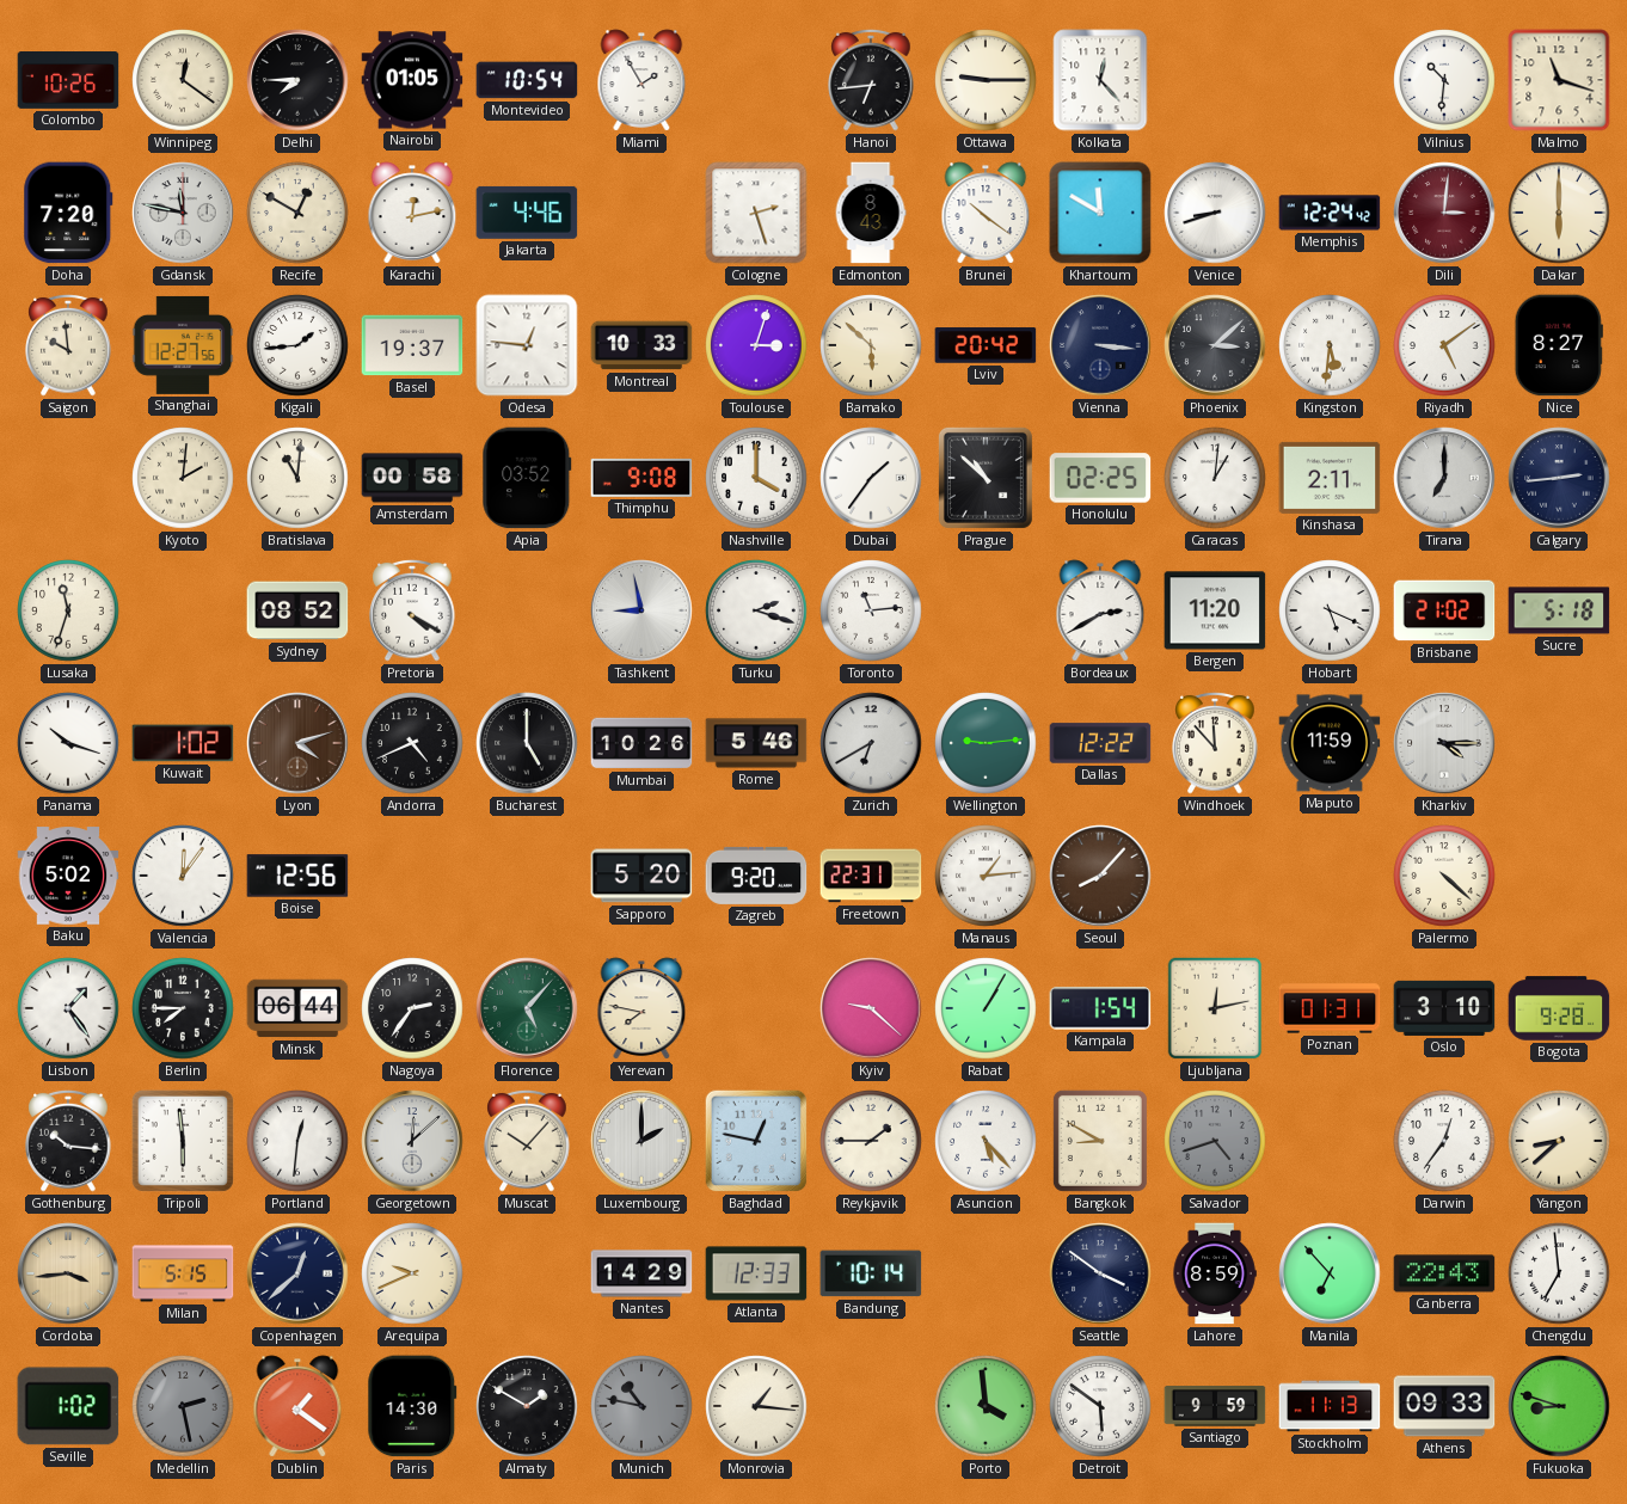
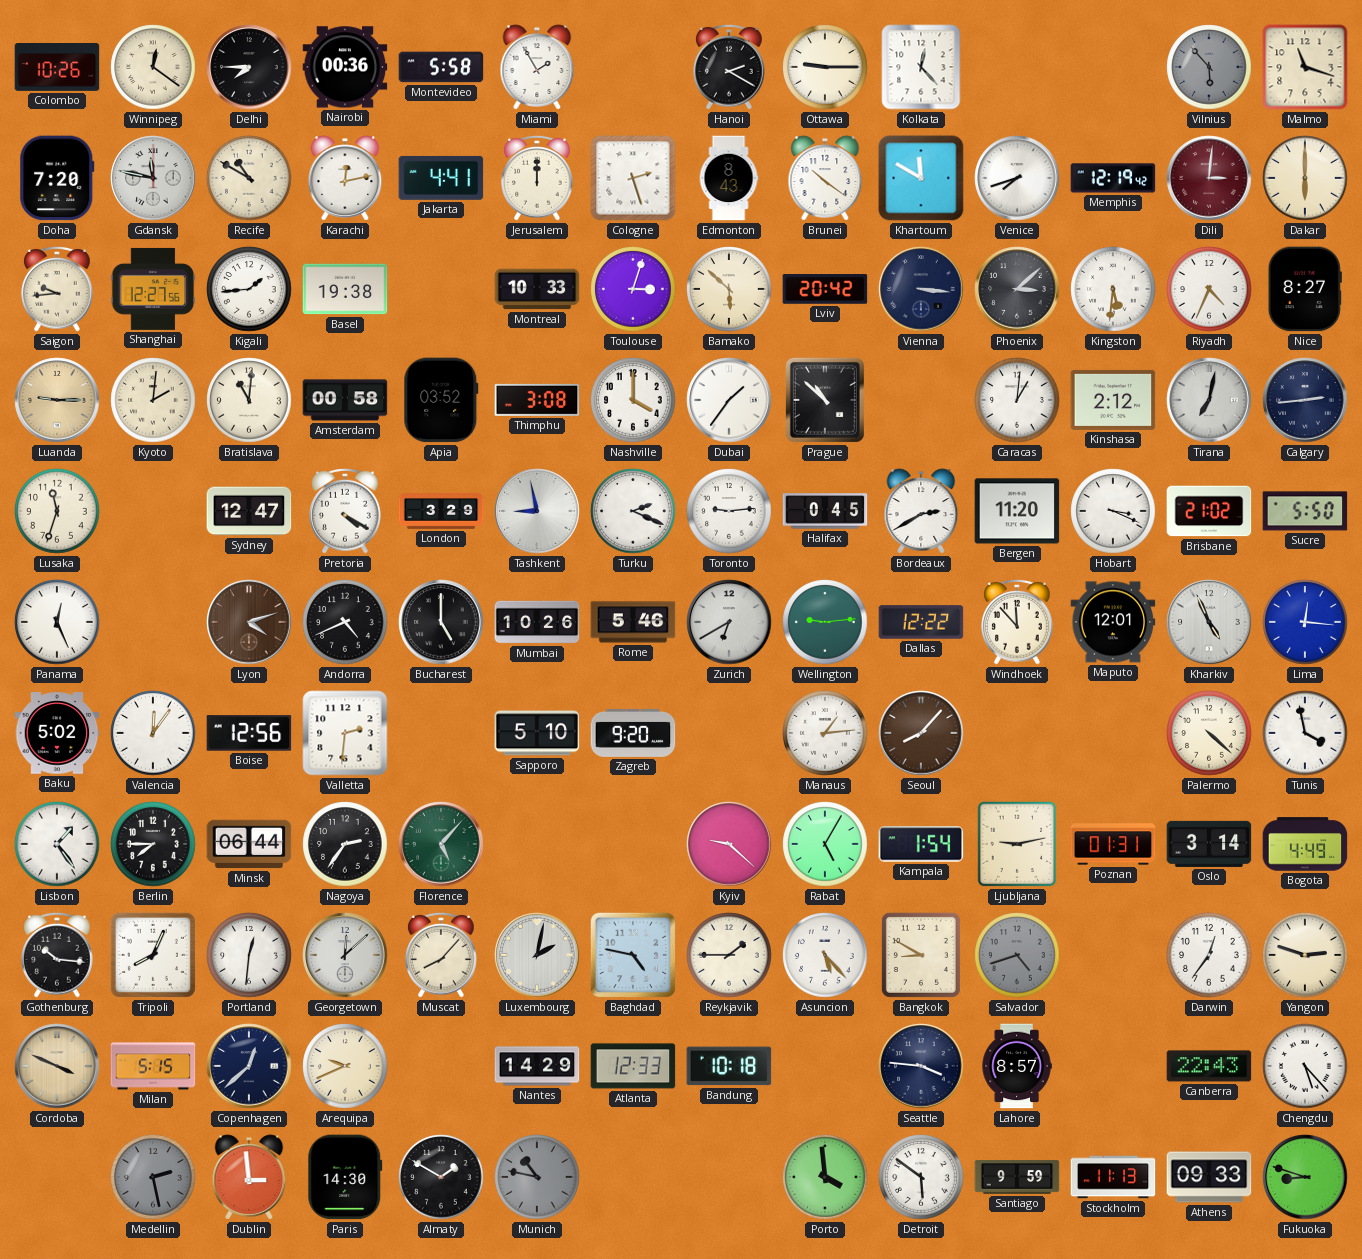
Nairobi: 01:05 -> 00:36
Montevideo: 10:54 -> 5:58
Hanoi: 6:44 -> 2:20
Vilnius: 10:31 -> 5:53
Vilnius dial: white -> grey
Recife: 12:50 -> 10:50
Jakarta: 4:46 -> 4:41
Jerusalem: none -> 12:00
Venice: 8:42 -> 7:42
Memphis: 12:24 -> 12:19
Saigon: 9:59 -> 9:44
Basel: 19:37 -> 19:38
Odesa: 12:46 -> none
Riyadh: 5:09 -> 4:34
Luanda: none -> 9:15
Thimphu: 9:08 -> 3:08
Honolulu: 02:25 -> none
Kinshasa: 2:11 -> 2:12
Tirana: 7:00 -> 7:02
Sydney: 08:52 -> 12:47
London: none -> 3:29
Turku: 2:18 -> 2:19
Toronto: 11:14 -> 9:14
Halifax: none -> 0:45
Hobart: 5:19 -> 3:19
Sucre: 5:18 -> 5:50
Panama: 10:18 -> 12:26
Kuwait: 1:02 -> none
Maputo: 11:59 -> 12:01
Kharkiv: 4:15 -> 4:56
Lima: none -> 12:16
Valletta: none -> 2:31
Sapporo: 5:20 -> 5:10
Freetown: 22:31 -> none
Tunis: none -> 3:58
Yerevan: 7:47 -> none
Rabat: 1:05 -> 5:05
Ljubljana: 12:13 -> 9:13
Oslo: 3:10 -> 3:14
Bogota: 9:28 -> 4:49
Tripoli: 5:59 -> 8:04
Muscat: 10:07 -> 8:07
Luxembourg: 2:00 -> 2:02
Baghdad: 12:47 -> 4:47
Yangon: 8:38 -> 2:48
Cordoba: 3:44 -> 3:49
Bandung: 10:14 -> 10:18
Seattle: 3:51 -> 3:46
Lahore: 8:59 -> 8:57
Manila: 6:53 -> none
Chengdu: 6:59 -> 5:23
Seville: 1:02 -> none
Dublin: 1:21 -> 2:59
Monrovia: 1:16 -> none
